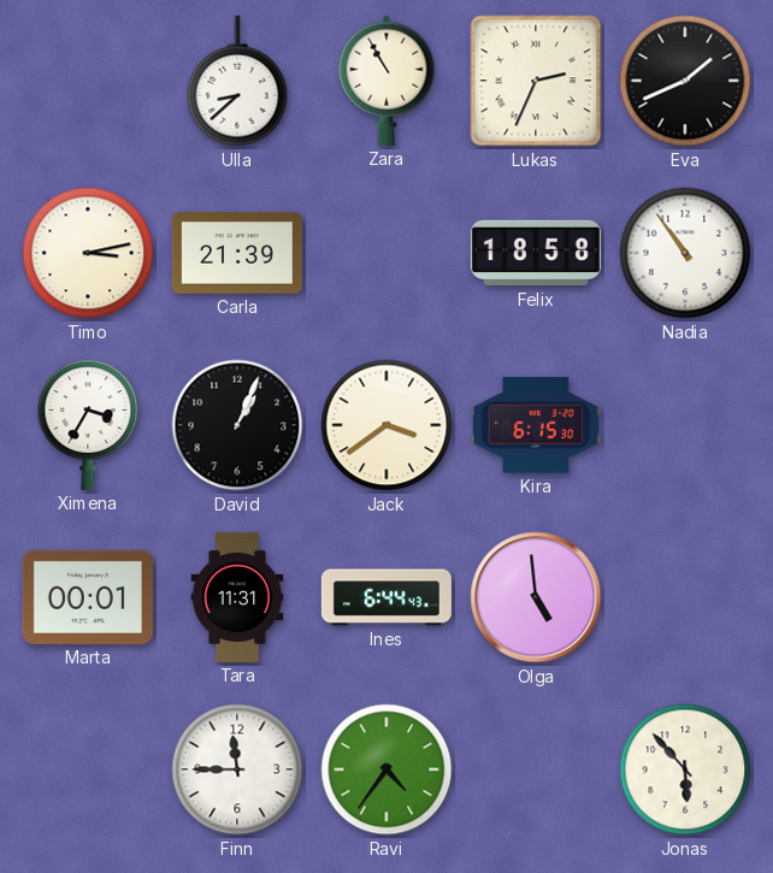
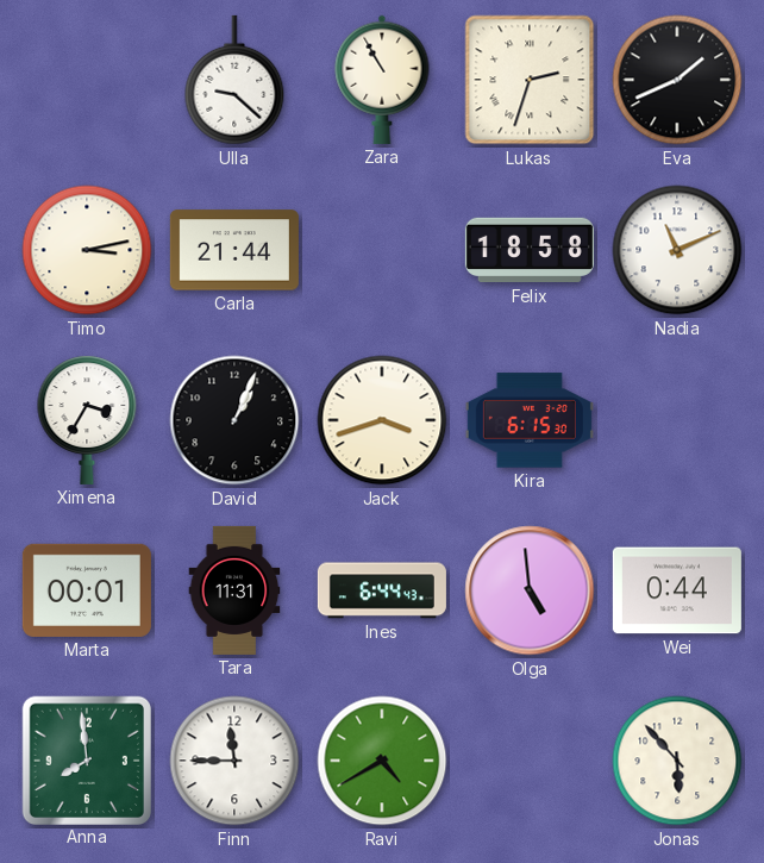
Ulla: 8:38 -> 9:22
Lukas: 2:34 -> 2:33
Carla: 21:39 -> 21:44
Nadia: 10:54 -> 11:11
Jack: 3:39 -> 3:42
Wei: none -> 0:44
Anna: none -> 7:59
Ravi: 4:36 -> 4:40
